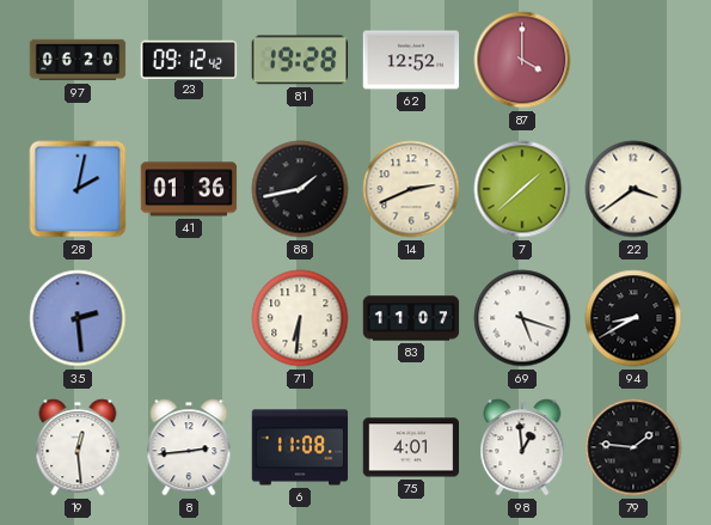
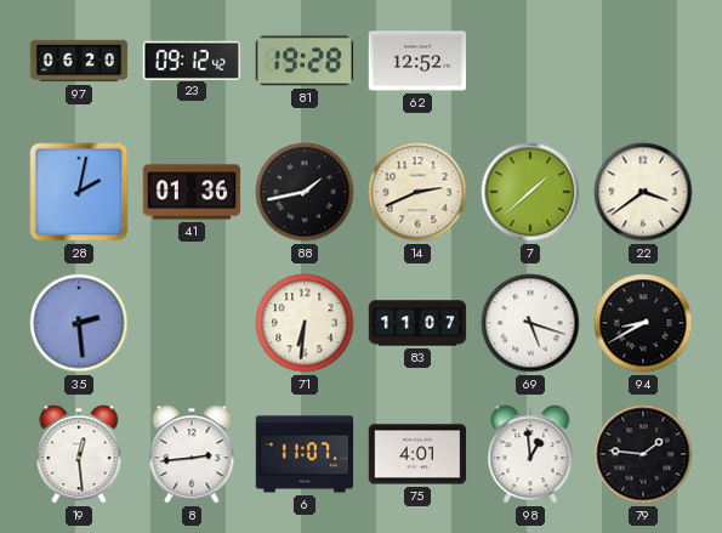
87: 4:00 -> none
6: 11:08 -> 11:07
